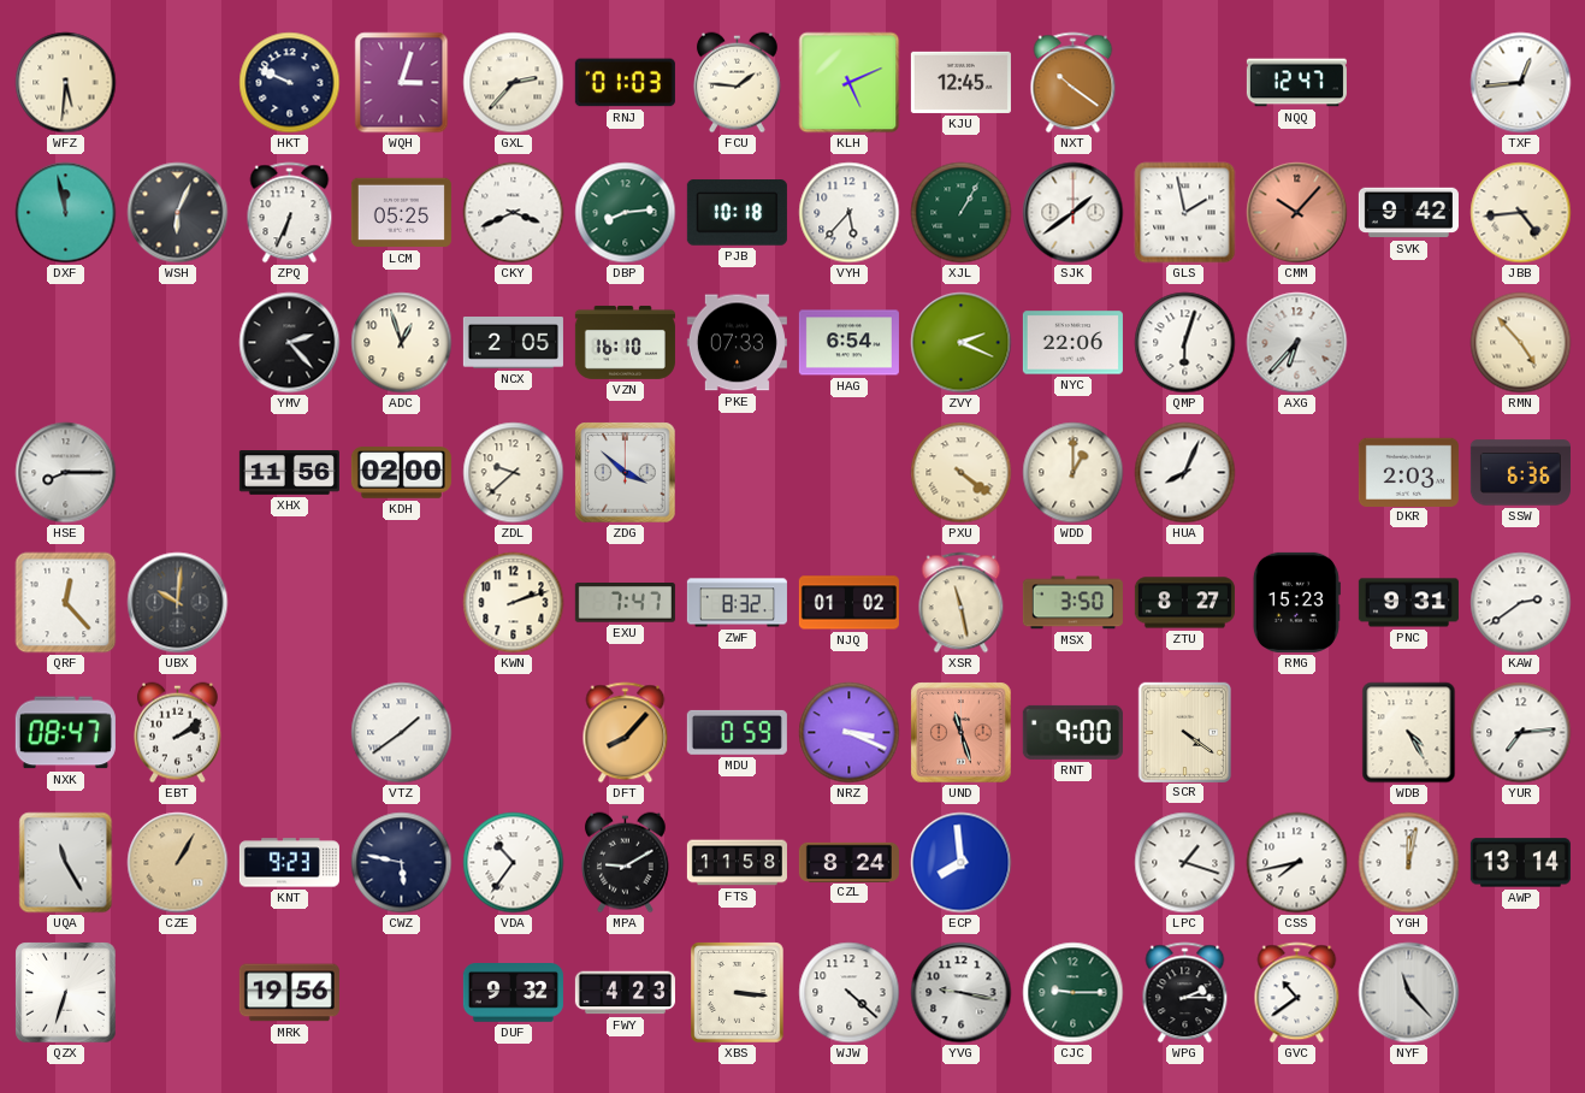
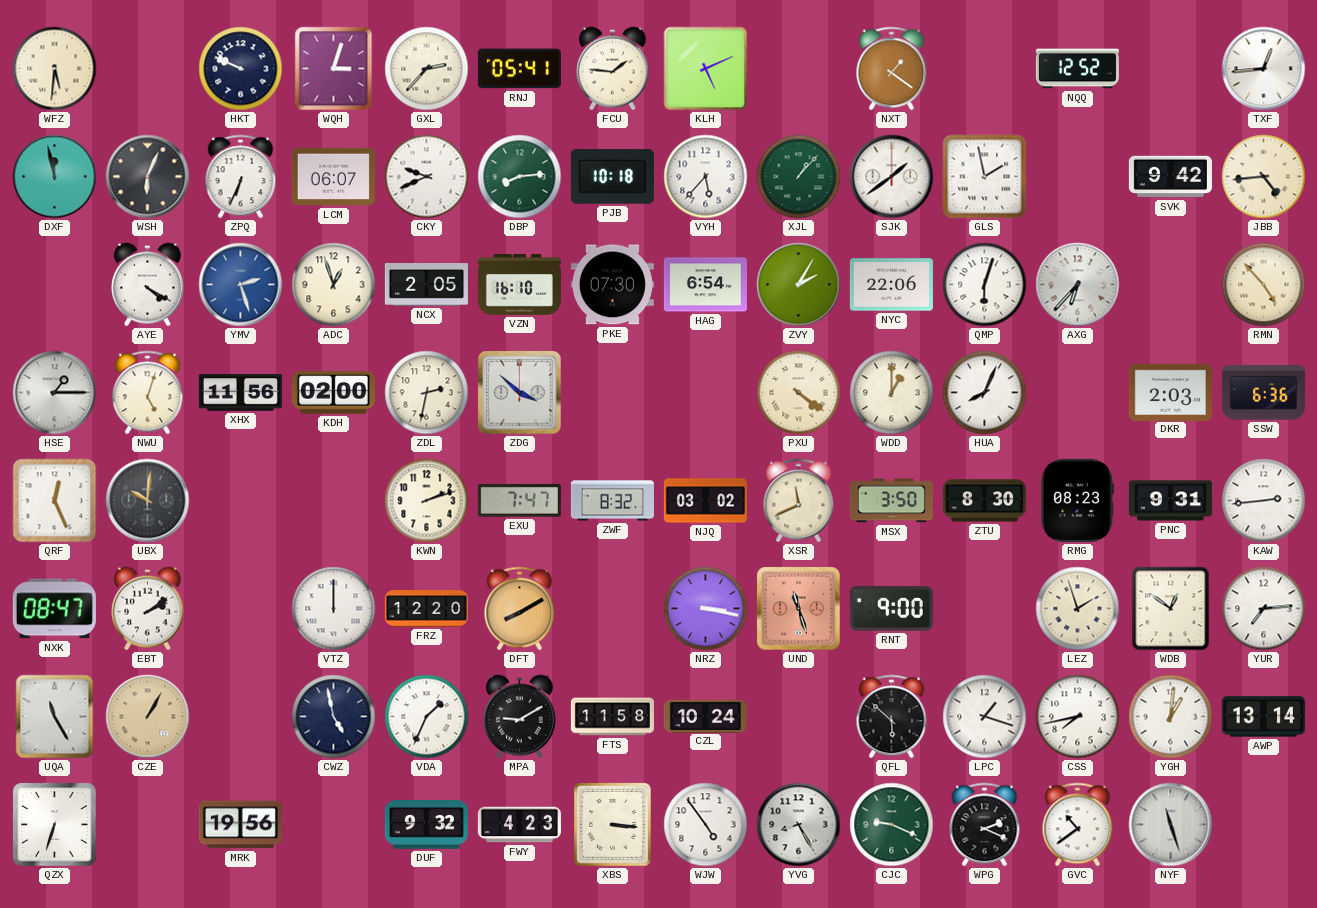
RNJ: 01:03 -> 05:41
KJU: 12:45 -> none
NXT: 10:21 -> 1:21
NQQ: 12:47 -> 12:52
LCM: 05:25 -> 06:07
CKY: 3:41 -> 9:41
XJL: 1:05 -> 1:07
CMM: 10:07 -> none
AYE: none -> 4:20
YMV: 2:23 -> 2:27
YMV dial: black -> blue
PKE: 07:33 -> 07:30
ZVY: 2:19 -> 2:05
HSE: 8:15 -> 1:15
NWU: none -> 5:03
ZDL: 9:38 -> 2:32
QRF: 12:23 -> 12:26
NJQ: 01:02 -> 03:02
XSR: 11:28 -> 11:41
ZTU: 8:27 -> 8:30
RMG: 15:23 -> 08:23
KAW: 2:39 -> 2:44
VTZ: 1:39 -> 12:00
FRZ: none -> 12:20
DFT: 8:07 -> 8:10
MDU: 0:59 -> none
NRZ: 3:19 -> 3:17
SCR: 4:21 -> none
LEZ: none -> 1:57
WDB: 4:25 -> 12:51
KNT: 9:23 -> none
CWZ: 5:47 -> 4:58
VDA: 10:36 -> 1:34
CZL: 8:24 -> 10:24
ECP: 7:59 -> none
QFL: none -> 5:52
YGH: 12:02 -> 1:01
WJW: 4:22 -> 4:54
YVG: 9:17 -> 8:25
CJC: 9:15 -> 9:19
WPG: 2:15 -> 2:19
NYF: 11:23 -> 11:27
